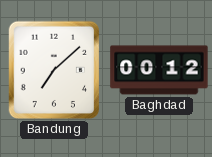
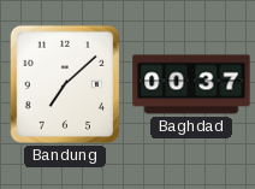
Baghdad: 00:12 -> 00:37
